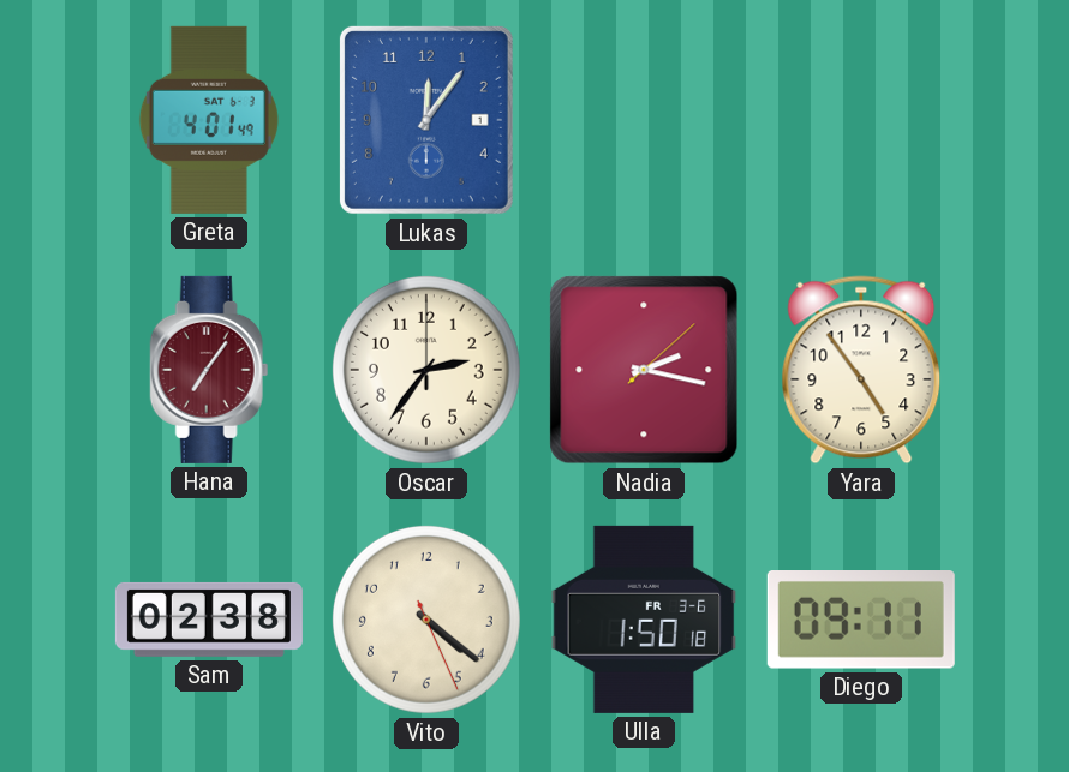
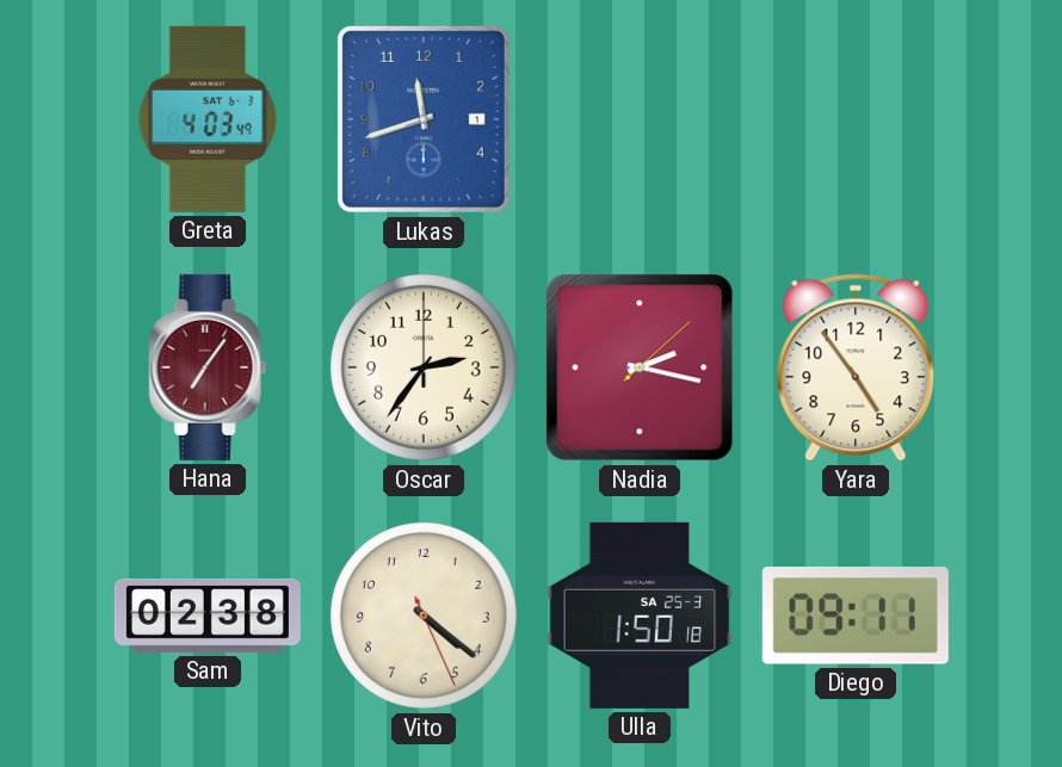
Greta: 4:01 -> 4:03
Lukas: 12:06 -> 11:42
Ulla date: FR 3-6 -> SA 25-3
